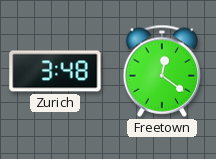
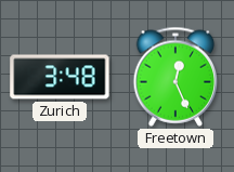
Freetown: 12:21 -> 12:26
